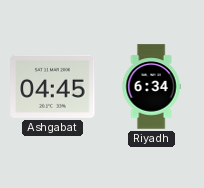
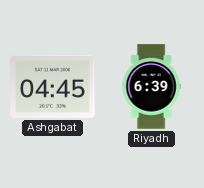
Riyadh: 6:34 -> 6:39
